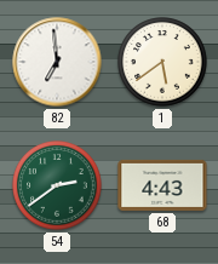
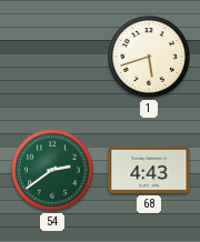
82: 6:59 -> none
1: 5:39 -> 5:42
